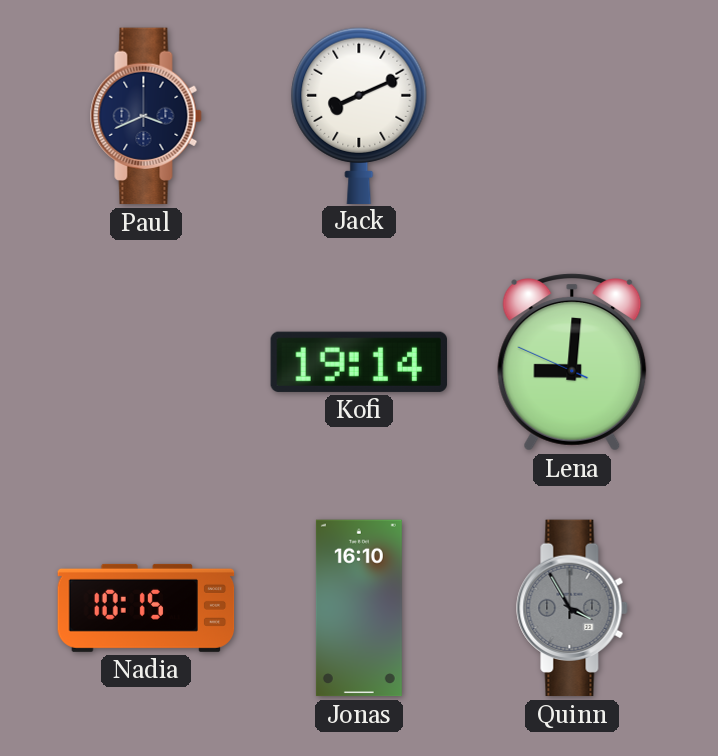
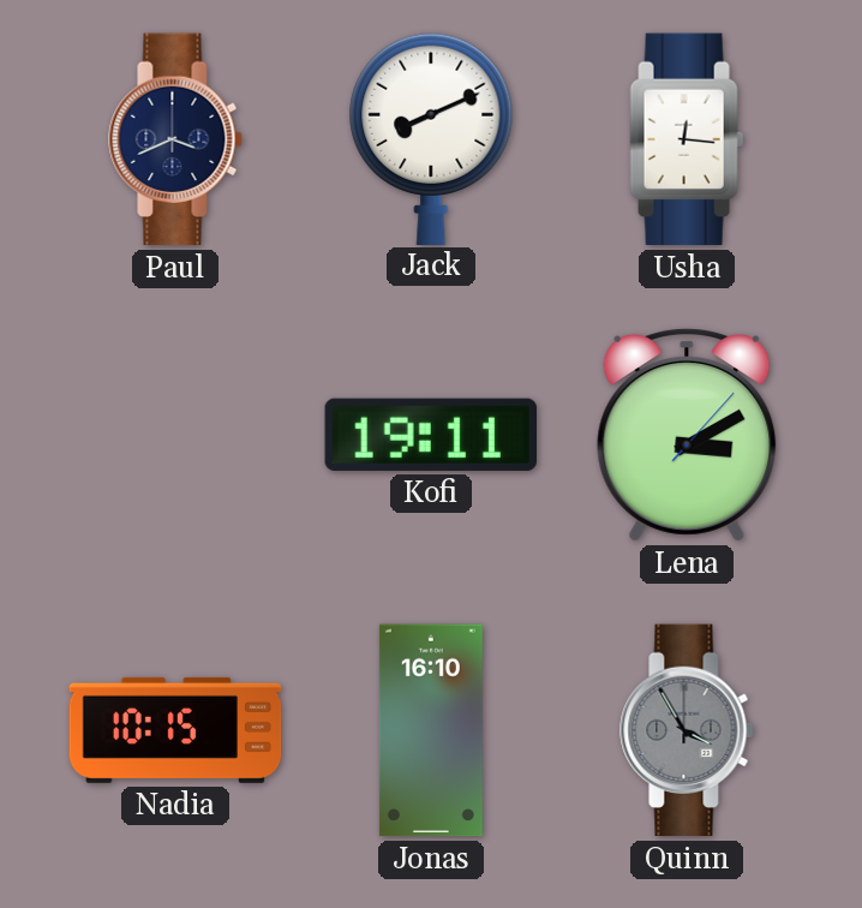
Usha: none -> 12:16
Kofi: 19:14 -> 19:11
Lena: 9:00 -> 3:10
